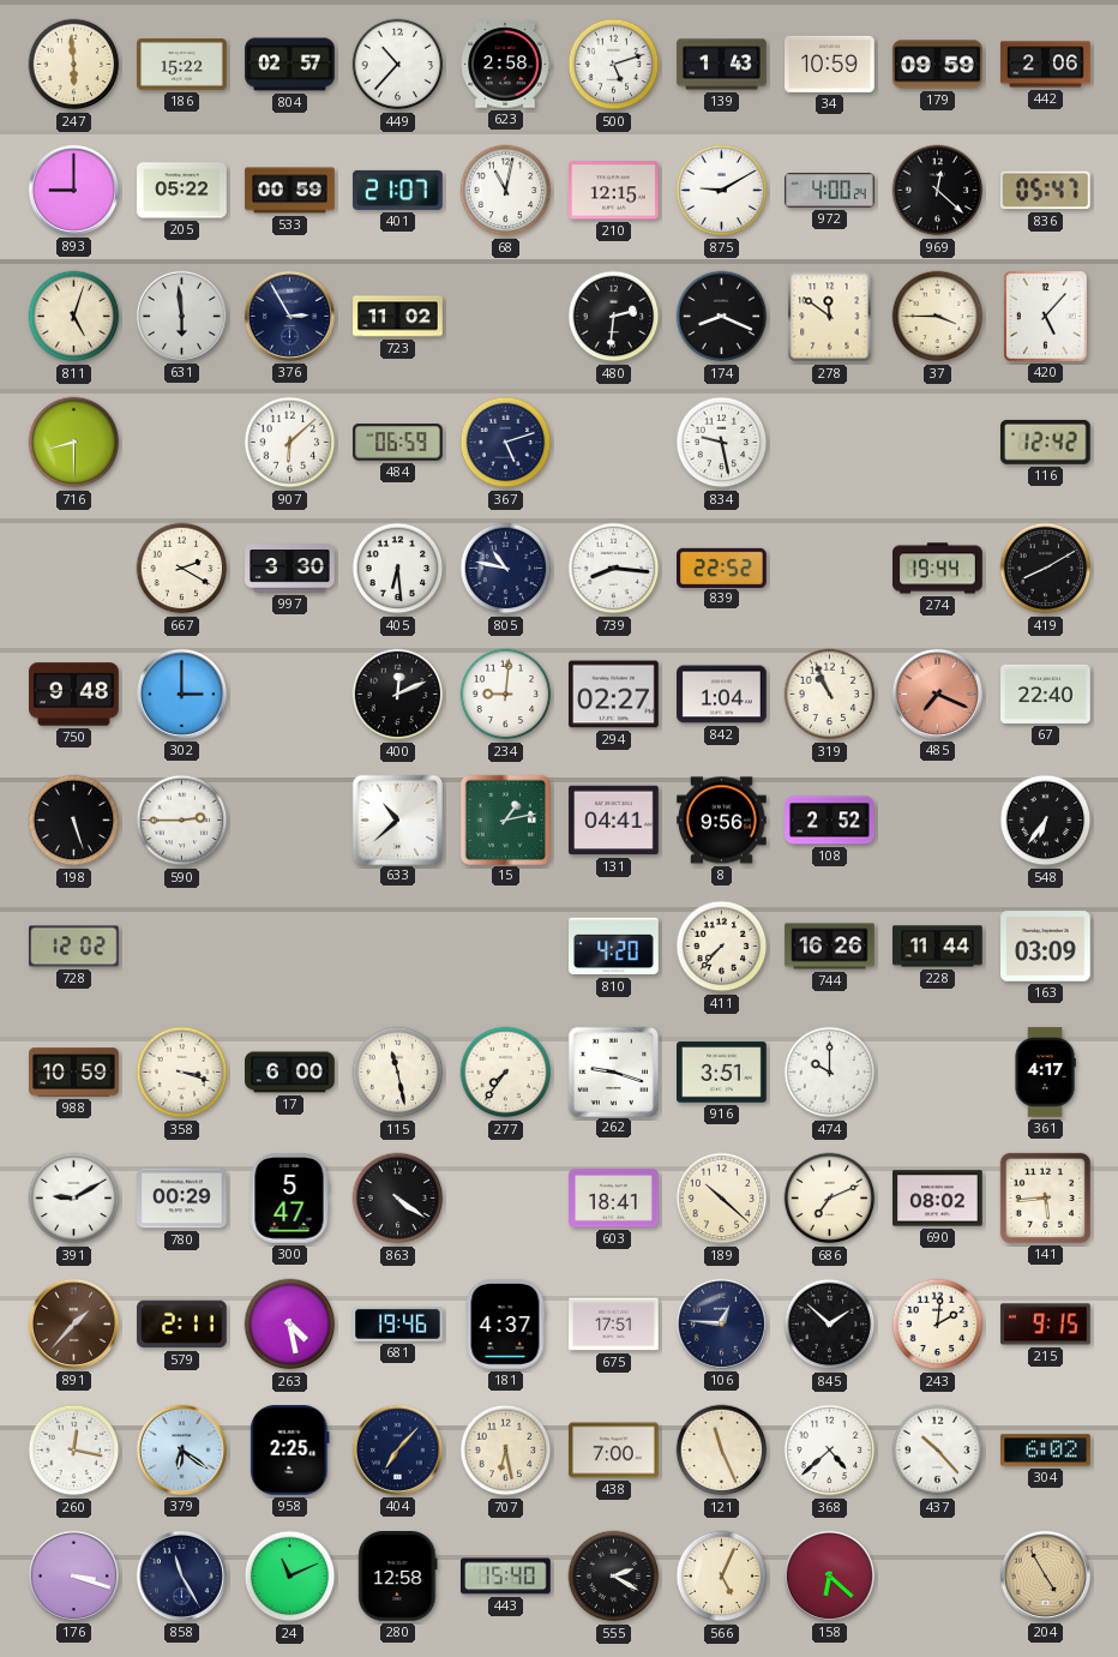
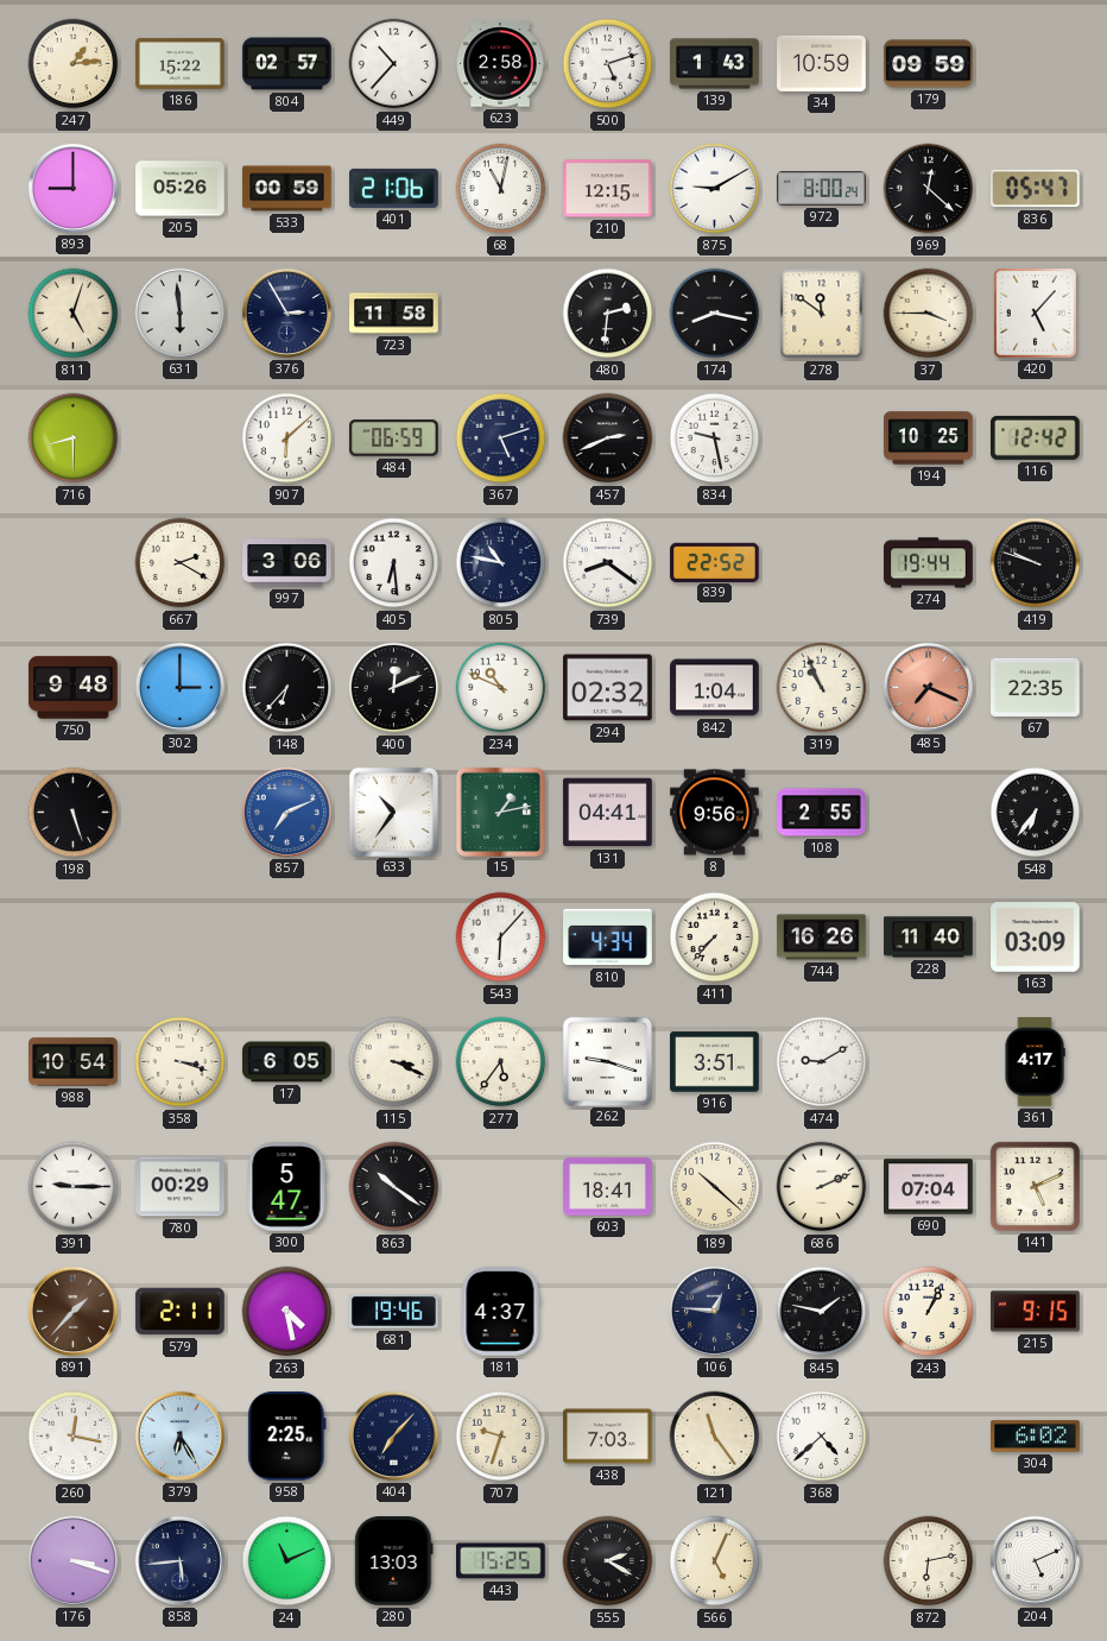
247: 5:59 -> 1:14
442: 2:06 -> none
205: 05:22 -> 05:26
401: 21:07 -> 21:06
972: 4:00 -> 8:00
723: 11:02 -> 11:58
174: 8:19 -> 8:17
457: none -> 2:41
194: none -> 10:25
997: 3:30 -> 3:06
739: 8:16 -> 8:21
419: 8:10 -> 9:48
148: none -> 6:37
234: 9:01 -> 10:49
294: 02:27 -> 02:32
67: 22:40 -> 22:35
590: 2:45 -> none
857: none -> 7:11
633: 10:38 -> 10:36
108: 2:52 -> 2:55
728: 12:02 -> none
543: none -> 6:07
810: 4:20 -> 4:34
228: 11:44 -> 11:40
988: 10:59 -> 10:54
17: 6:00 -> 6:05
115: 11:28 -> 3:19
277: 7:36 -> 5:36
474: 10:00 -> 9:10
391: 9:10 -> 9:15
863: 4:21 -> 10:21
686: 7:11 -> 2:11
690: 08:02 -> 07:04
141: 5:44 -> 5:11
675: 17:51 -> none
845: 1:52 -> 1:47
243: 2:01 -> 1:04
379: 6:21 -> 6:25
707: 6:28 -> 9:33
438: 7:00 -> 7:03
121: 11:26 -> 11:24
437: 10:23 -> none
858: 11:25 -> 5:44
280: 12:58 -> 13:03
443: 15:40 -> 15:25
158: 6:22 -> none
872: none -> 6:13
204: 4:55 -> 5:11
204 dial: champagne -> white
